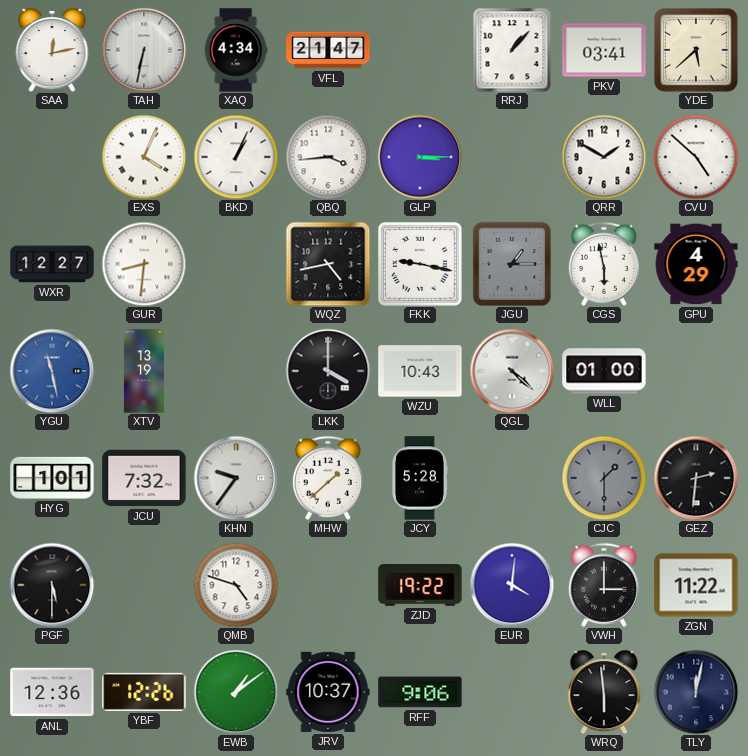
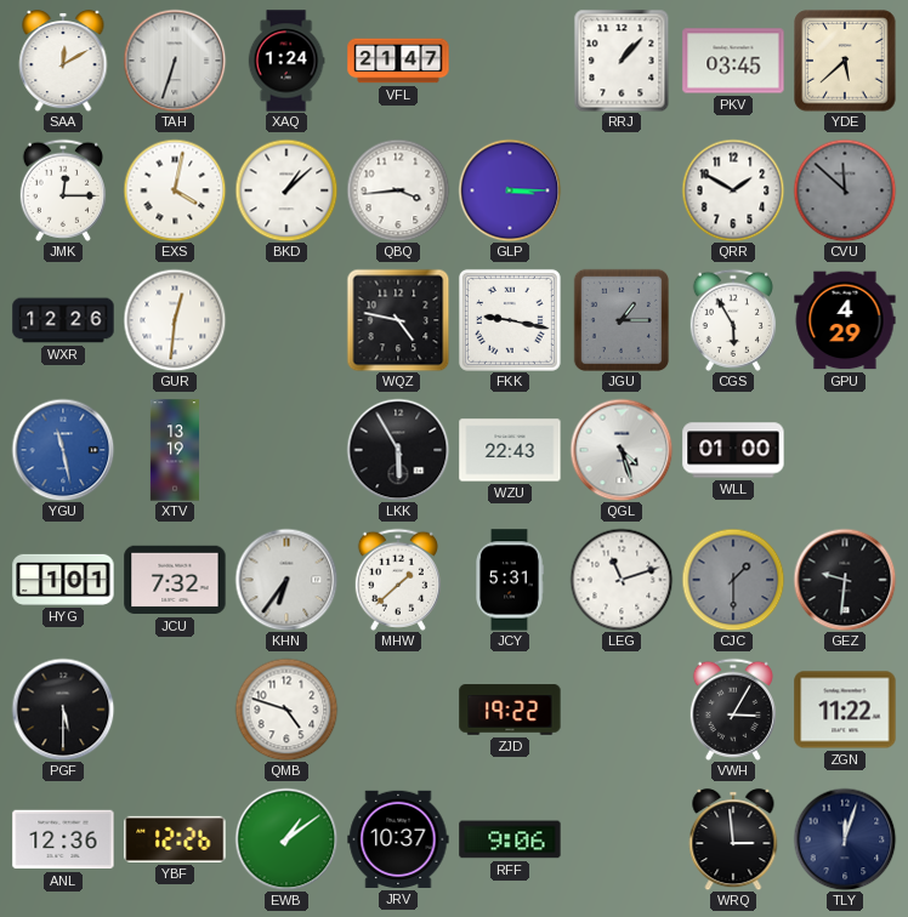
SAA: 12:13 -> 12:10
TAH: 6:32 -> 6:33
XAQ: 4:34 -> 1:24
PKV: 03:41 -> 03:45
JMK: none -> 12:15
EXS: 4:04 -> 4:02
BKD: 1:04 -> 1:08
CVU: 4:52 -> 11:52
CVU dial: white -> grey
WXR: 12:27 -> 12:26
GUR: 8:31 -> 12:31
WQZ: 4:43 -> 4:47
CGS: 5:58 -> 5:55
LKK: 4:00 -> 5:55
WZU: 10:43 -> 22:43
QGL: 4:22 -> 4:27
KHN: 9:36 -> 6:36
JCY: 5:28 -> 5:31
LEG: none -> 11:12
GEZ: 2:31 -> 9:31
EUR: 4:01 -> none
VWH: 3:00 -> 3:05
WRQ: 5:59 -> 2:59
TLY: 12:02 -> 12:03
